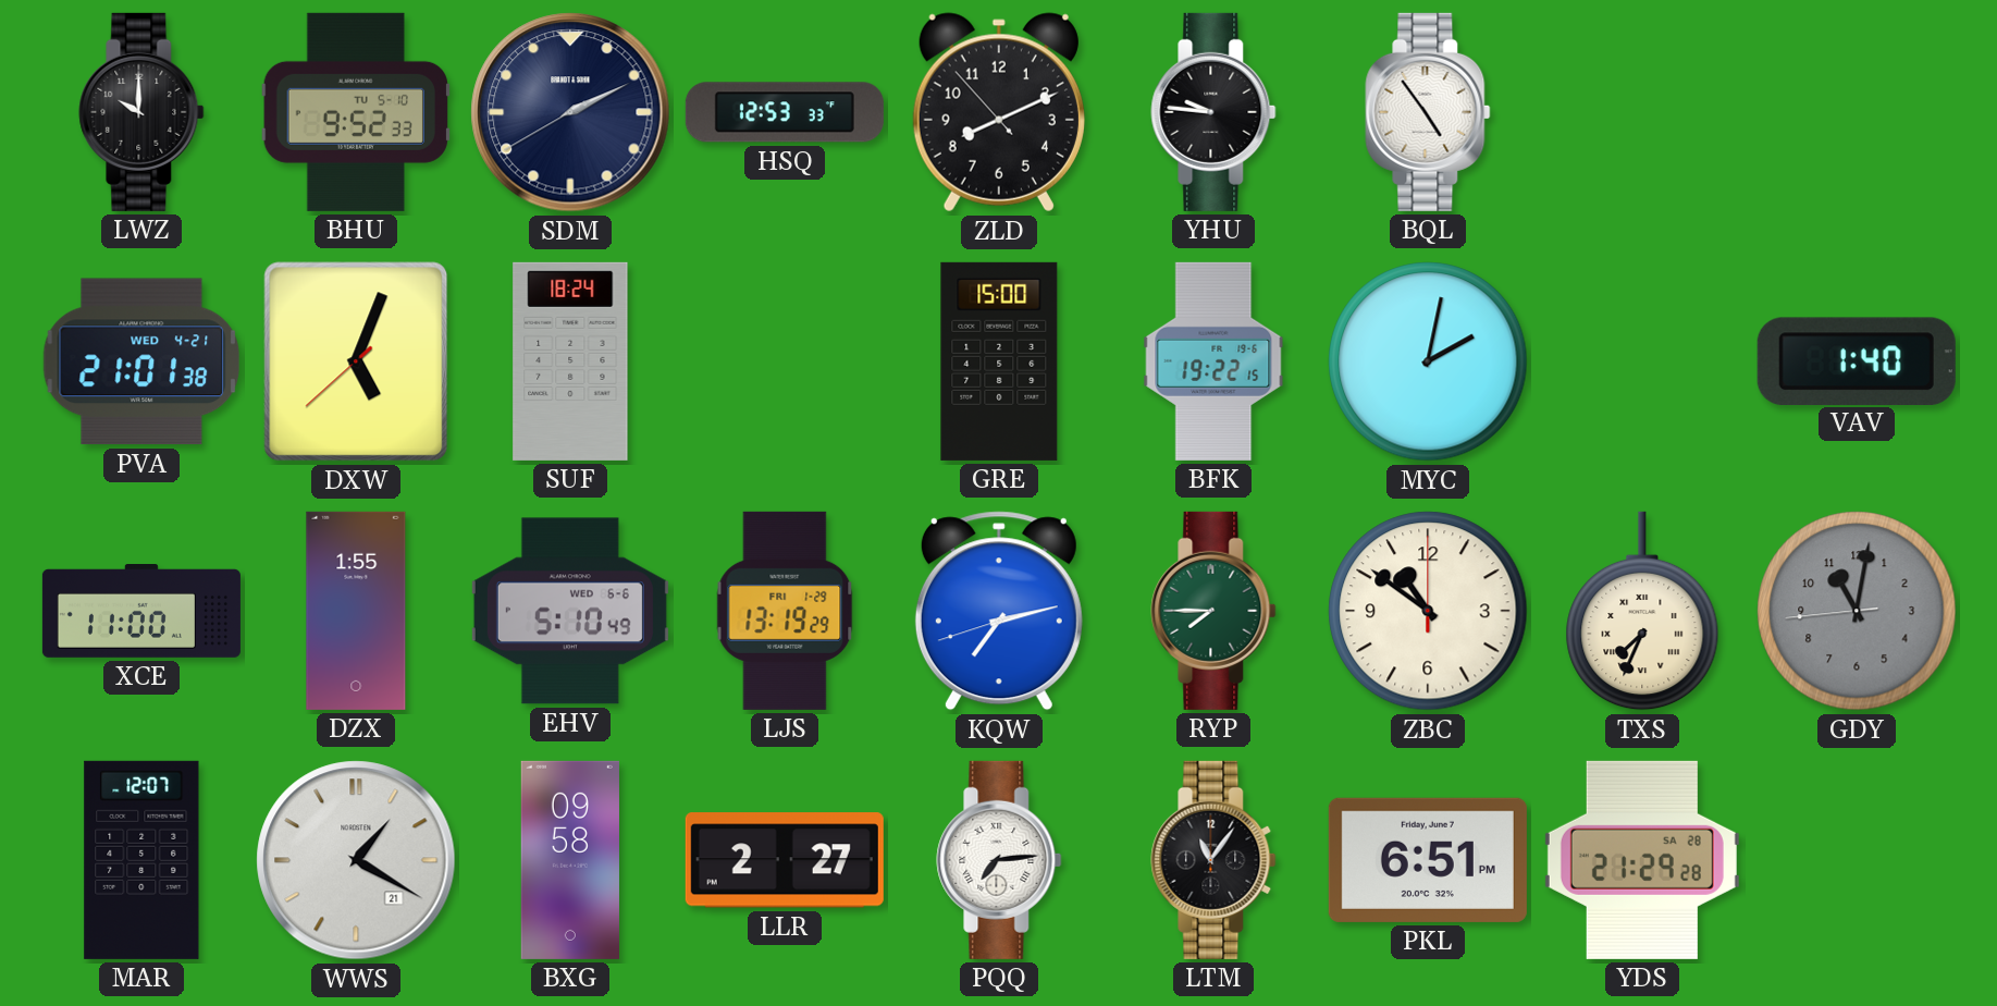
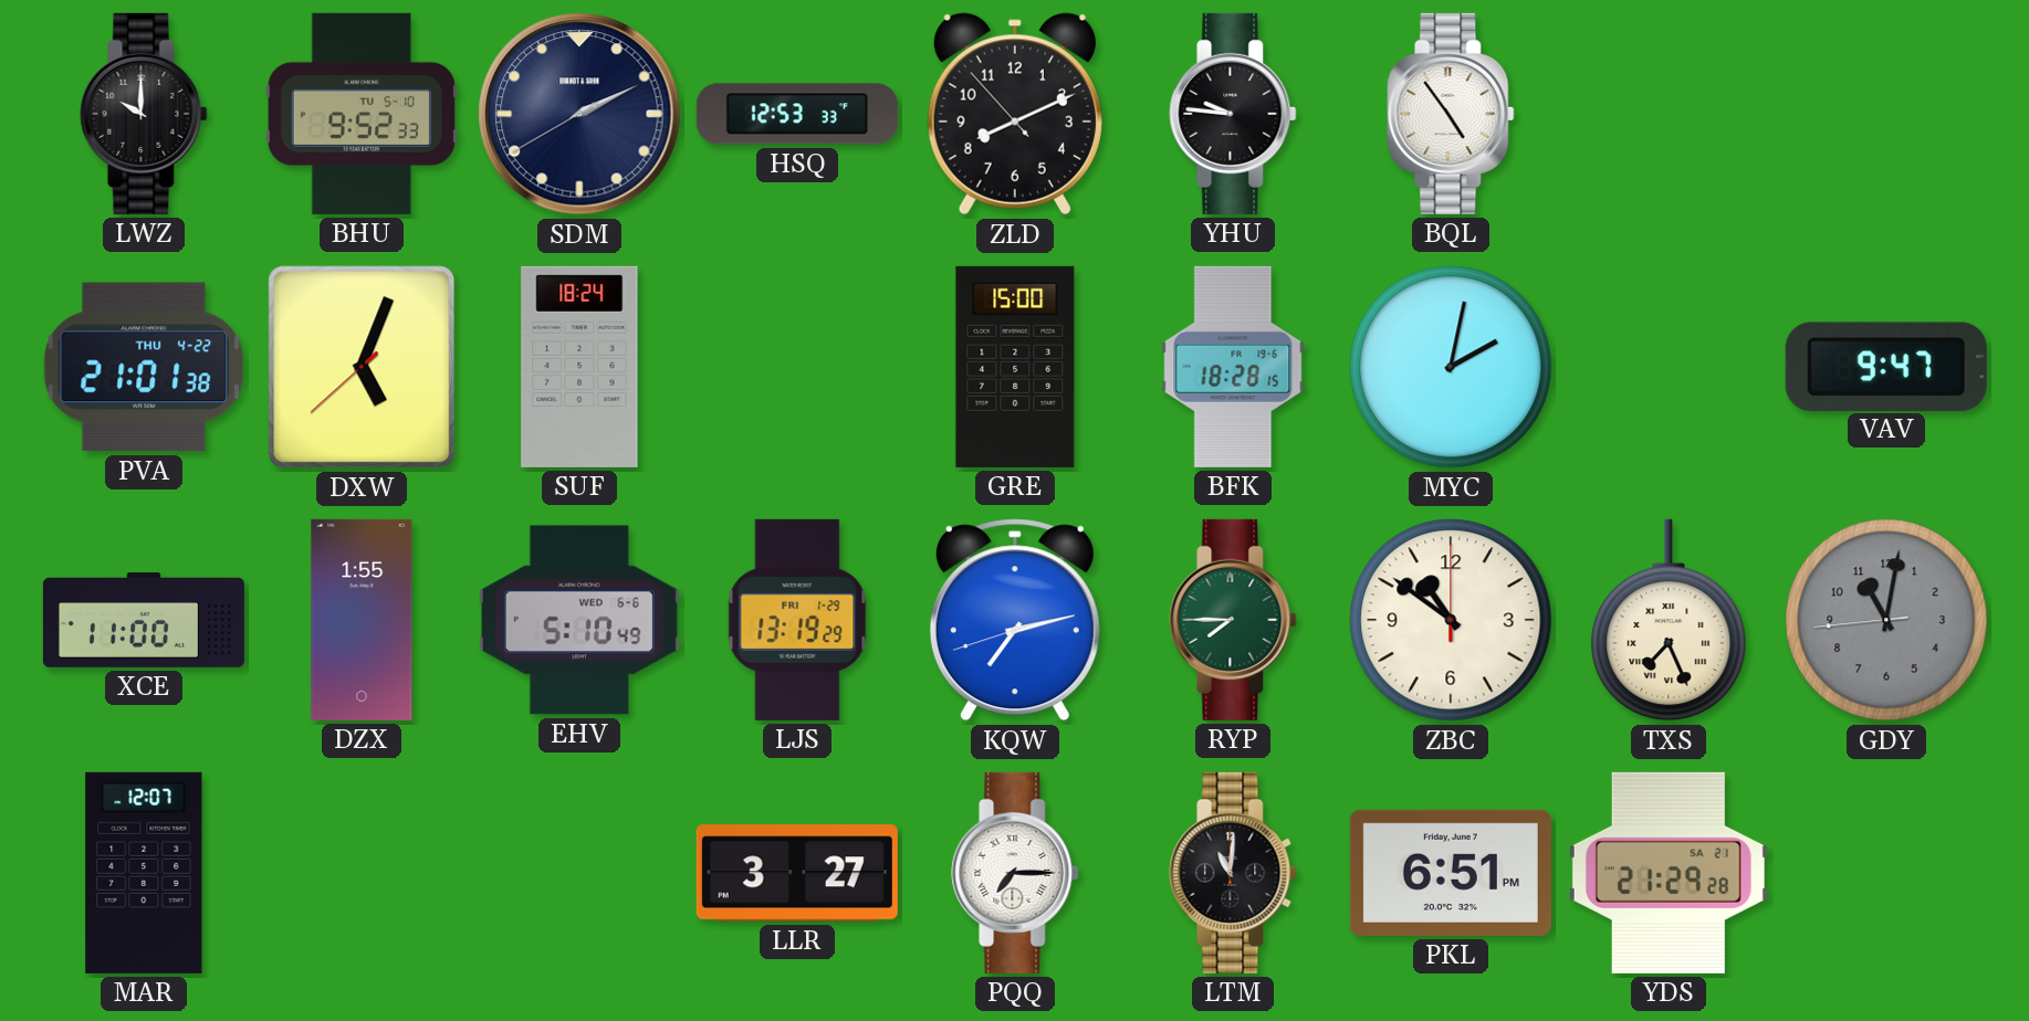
PVA date: WED 4-21 -> THU 4-22
BFK: 19:22 -> 18:28
VAV: 1:40 -> 9:47
TXS: 7:34 -> 7:26
WWS: 1:20 -> none
BXG: 09:58 -> none
LLR: 2:27 -> 3:27
PQQ: 7:14 -> 7:15
LTM: 11:06 -> 11:01
YDS date: SA 28 -> SA 21
